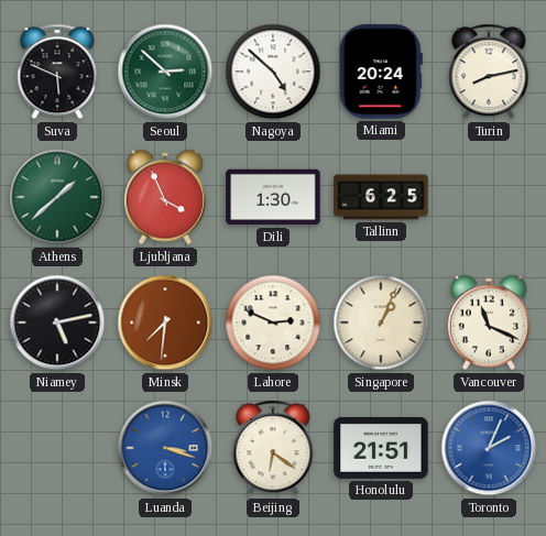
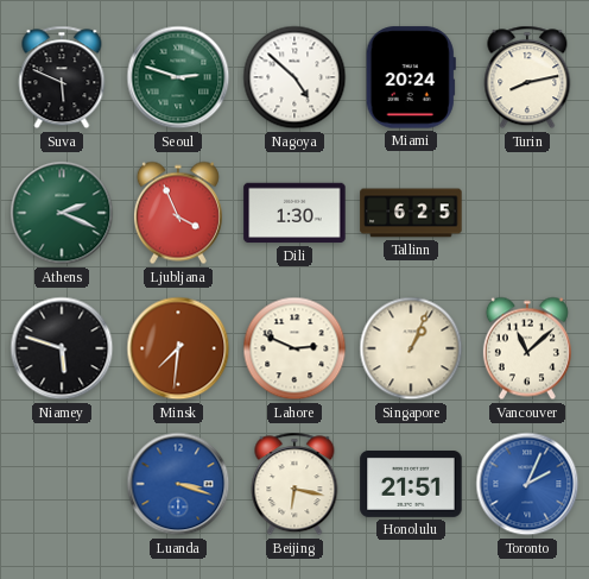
Seoul: 2:52 -> 2:48
Athens: 1:38 -> 2:19
Niamey: 5:13 -> 5:48
Vancouver: 11:19 -> 11:08
Beijing: 6:21 -> 6:17
